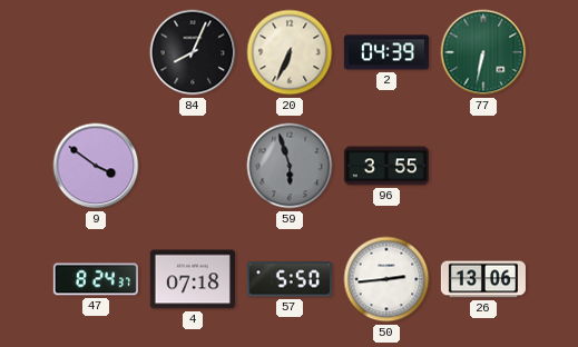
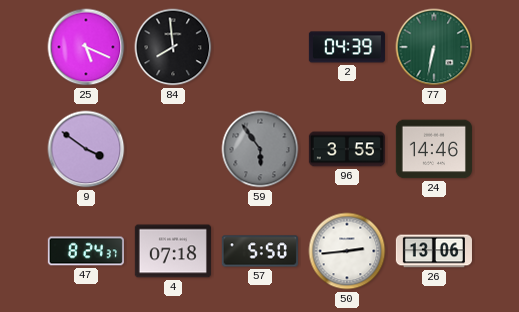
25: none -> 5:19
84: 8:04 -> 7:59
20: 6:34 -> none
59: 5:57 -> 5:54
24: none -> 14:46
